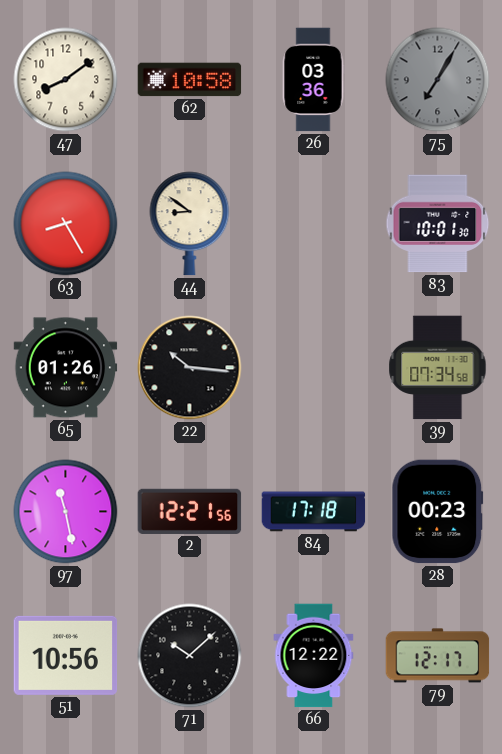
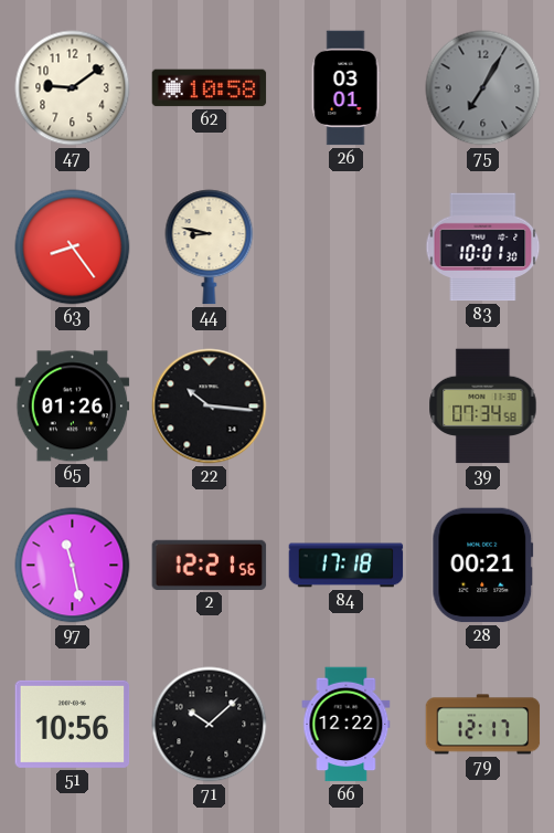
47: 8:09 -> 9:09
26: 03:36 -> 03:01
63: 8:25 -> 8:24
44: 8:51 -> 8:47
28: 00:23 -> 00:21
